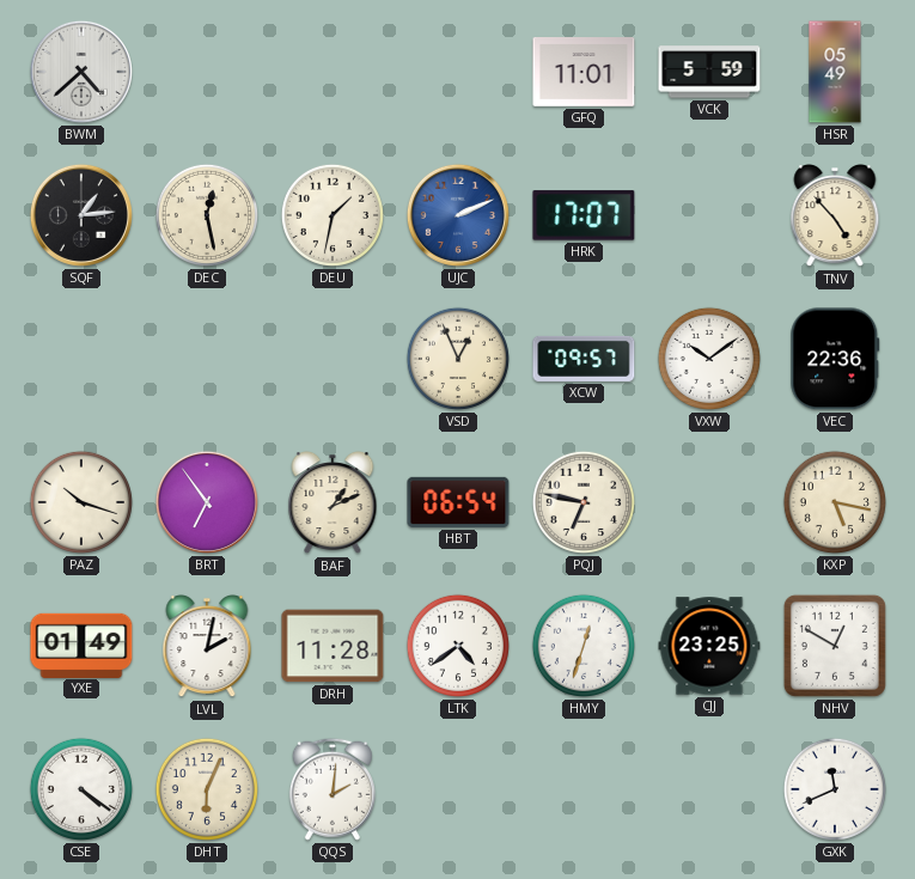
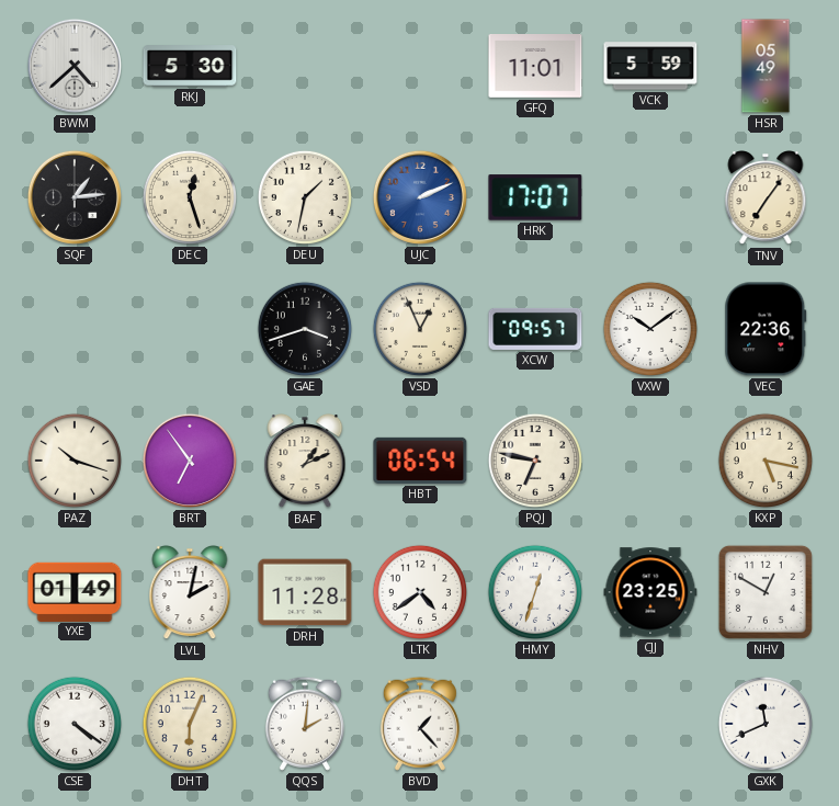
RKJ: none -> 5:30
DEC: 12:28 -> 12:27
TNV: 4:53 -> 7:06
GAE: none -> 3:42
BVD: none -> 1:23
